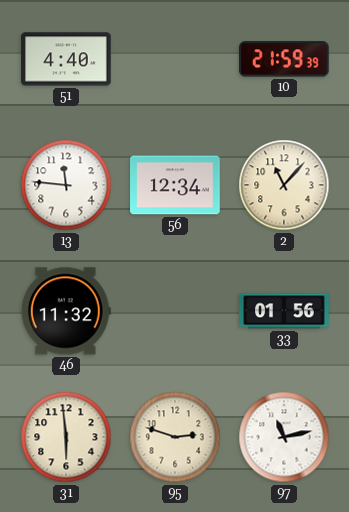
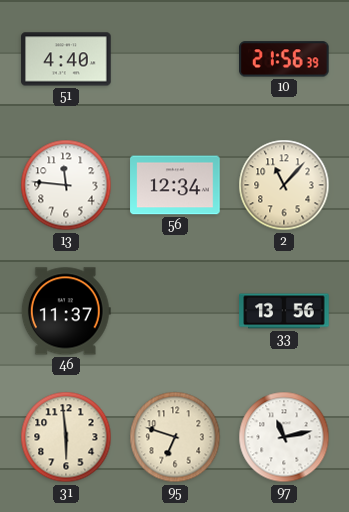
10: 21:59 -> 21:56
46: 11:32 -> 11:37
33: 01:56 -> 13:56
95: 2:48 -> 6:48
